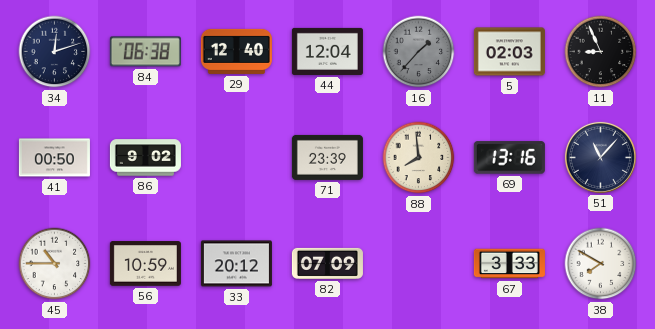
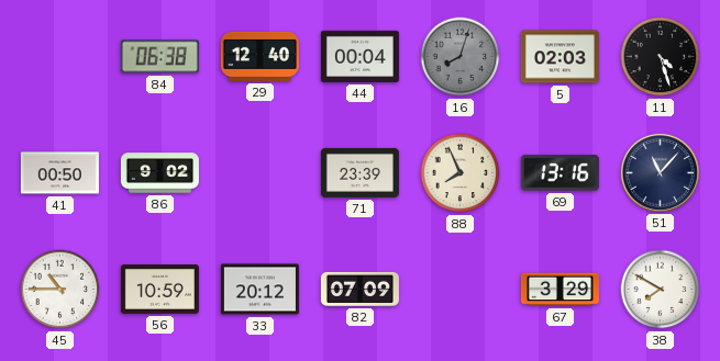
34: 12:12 -> none
44: 12:04 -> 00:04
16: 1:37 -> 8:03
11: 8:56 -> 4:27
88: 7:59 -> 7:56
67: 3:33 -> 3:29
